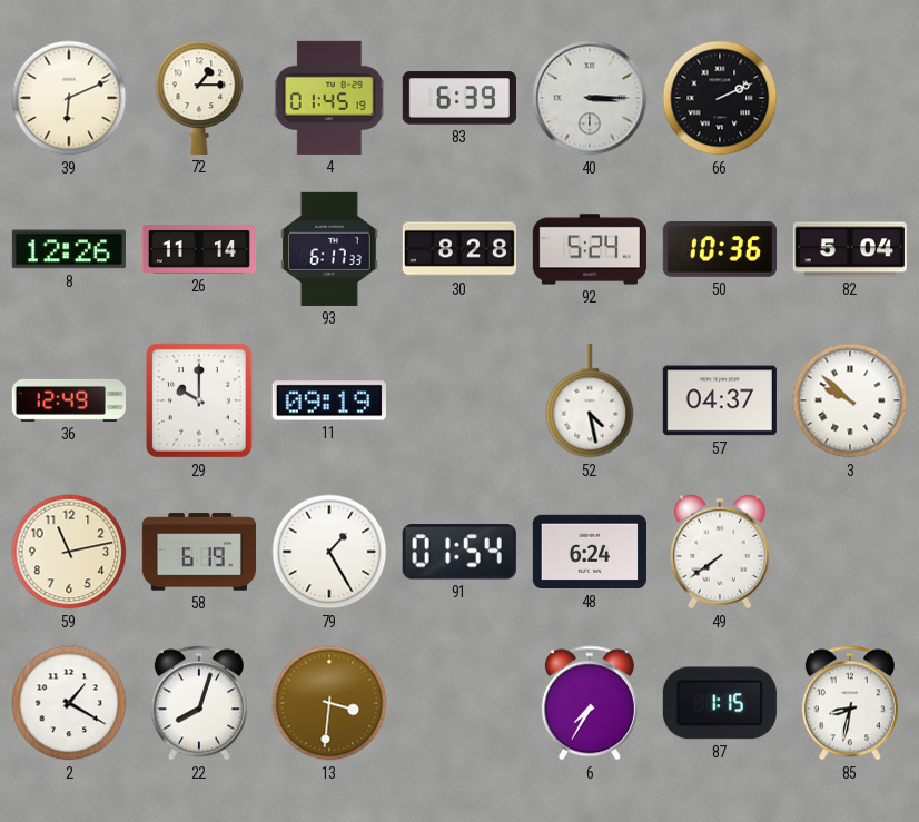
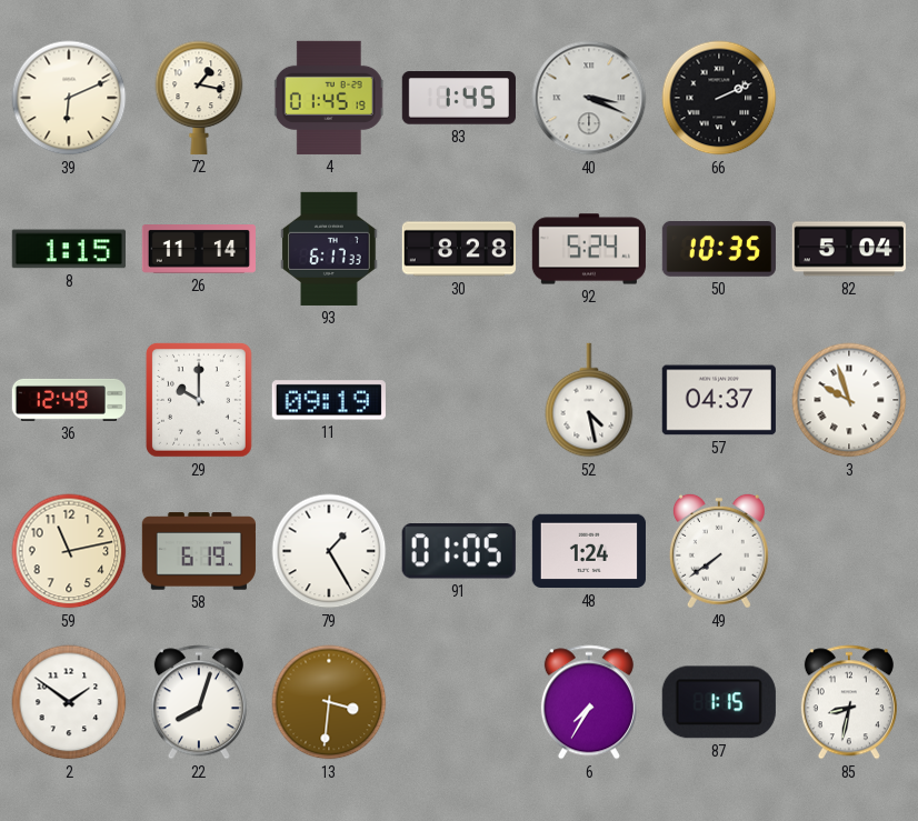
72: 1:15 -> 1:17
83: 6:39 -> 1:45
40: 3:15 -> 3:19
8: 12:26 -> 1:15
50: 10:36 -> 10:35
3: 9:52 -> 9:57
91: 01:54 -> 01:05
48: 6:24 -> 1:24
2: 1:20 -> 1:51
